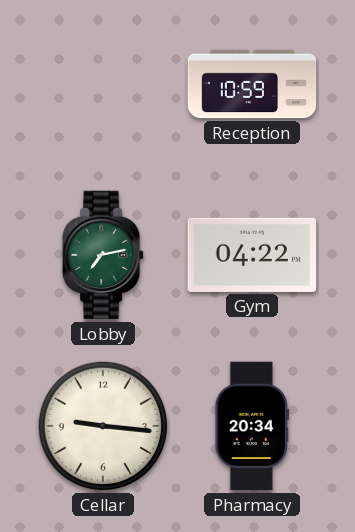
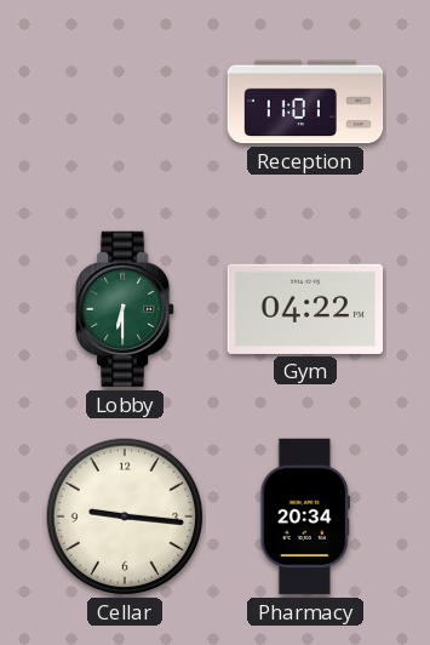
Reception: 10:59 -> 11:01
Lobby: 7:13 -> 6:30
